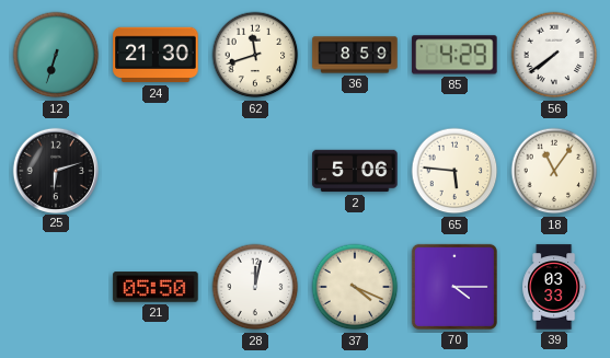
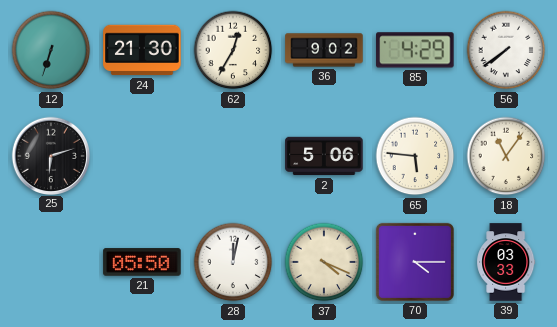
62: 11:42 -> 12:35
36: 8:59 -> 9:02
